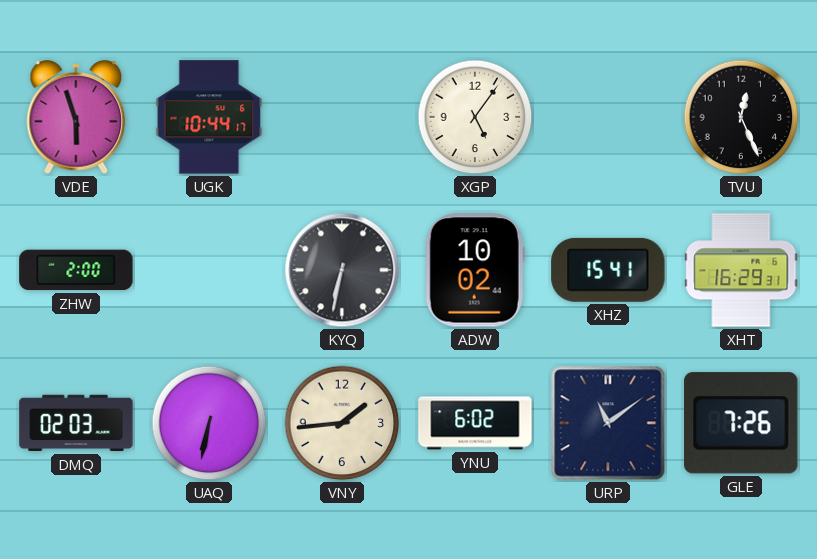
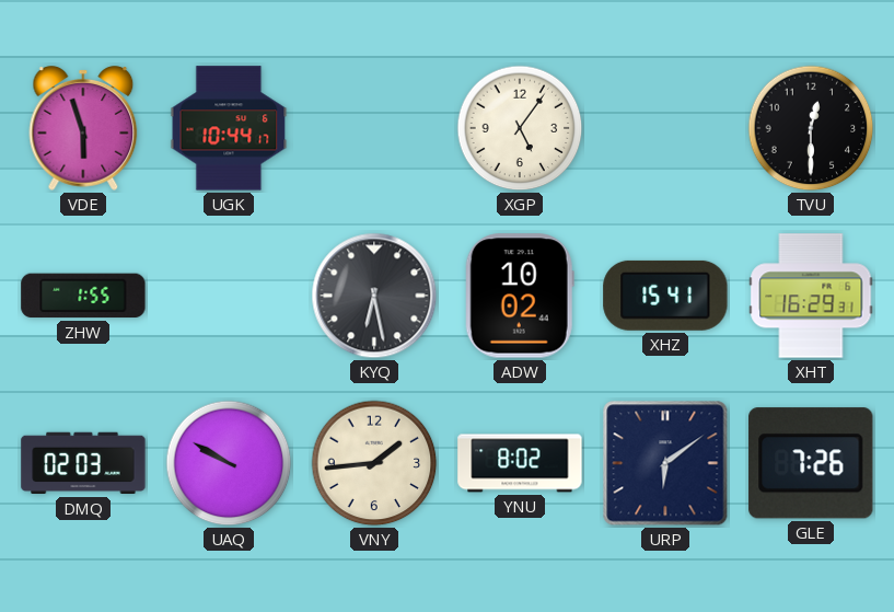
TVU: 12:26 -> 12:30
ZHW: 2:00 -> 1:55
KYQ: 6:32 -> 6:28
UAQ: 6:32 -> 9:50
YNU: 6:02 -> 8:02
URP: 11:09 -> 6:09
